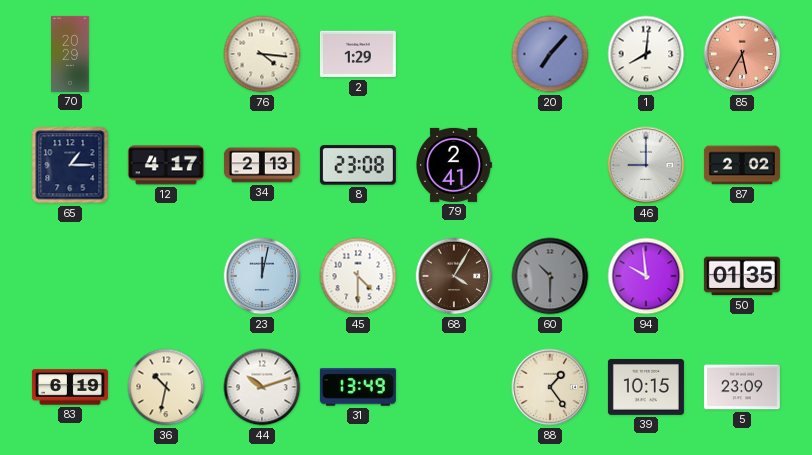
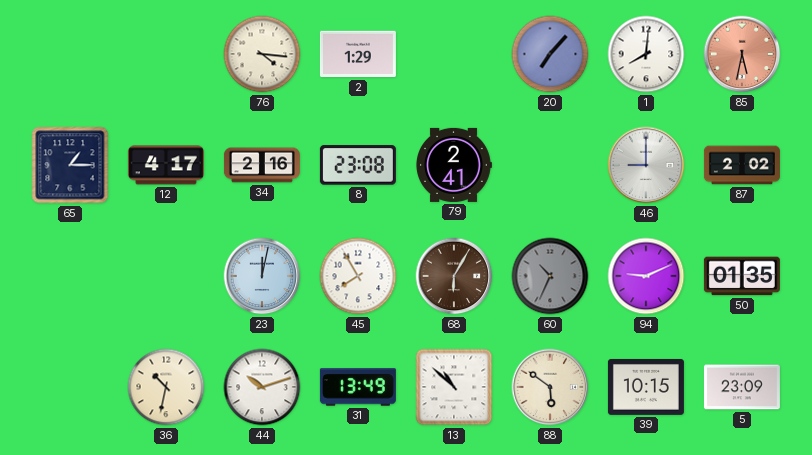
70: 20:29 -> none
85: 5:35 -> 5:32
34: 2:13 -> 2:16
45: 4:30 -> 7:55
68: 4:05 -> 6:05
60: 10:30 -> 10:34
94: 9:59 -> 9:11
83: 6:19 -> none
13: none -> 10:52
88: 1:24 -> 5:51
